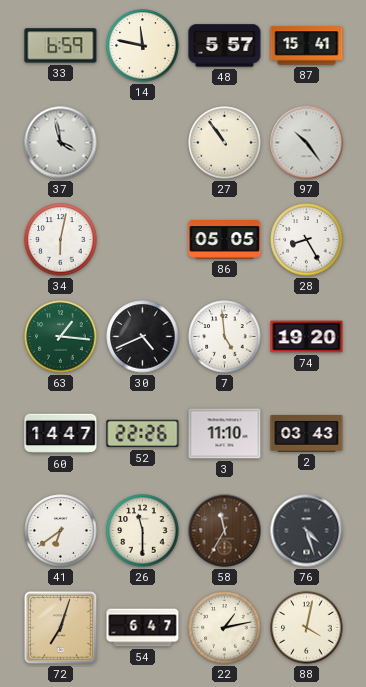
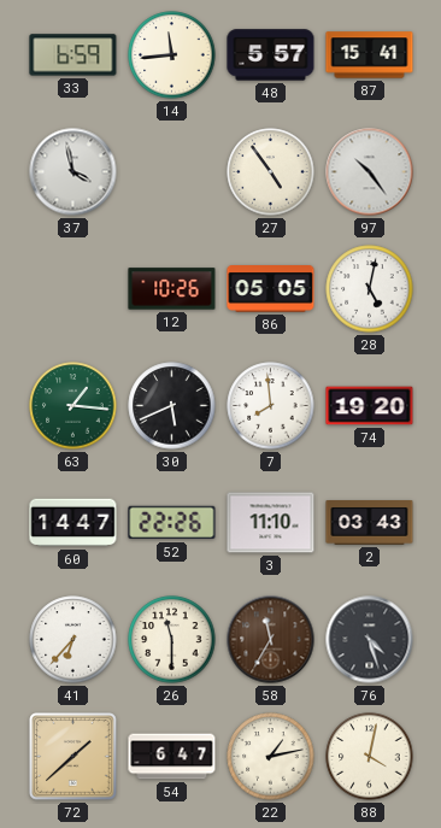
14: 11:47 -> 11:44
27: 10:54 -> 4:54
34: 6:02 -> none
12: none -> 10:26
28: 8:25 -> 5:02
30: 4:41 -> 5:41
7: 4:59 -> 7:59
41: 6:39 -> 6:37
72: 7:03 -> 1:38
